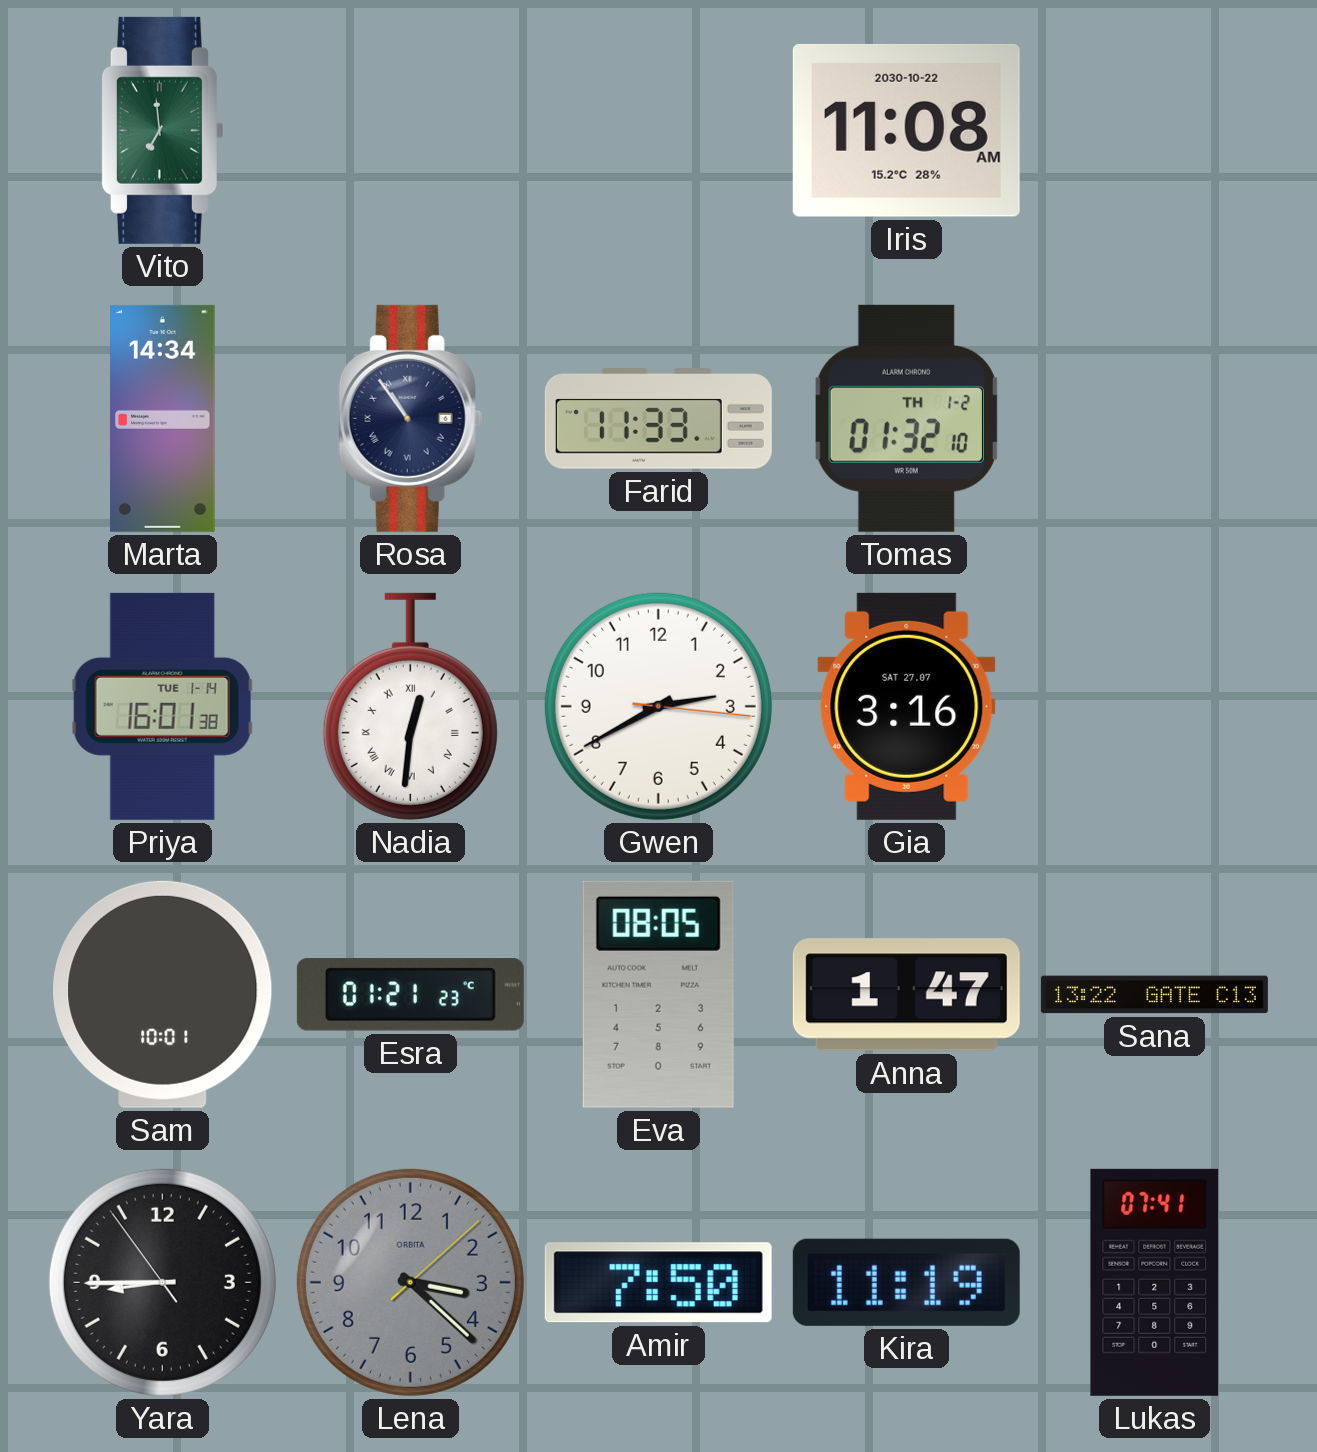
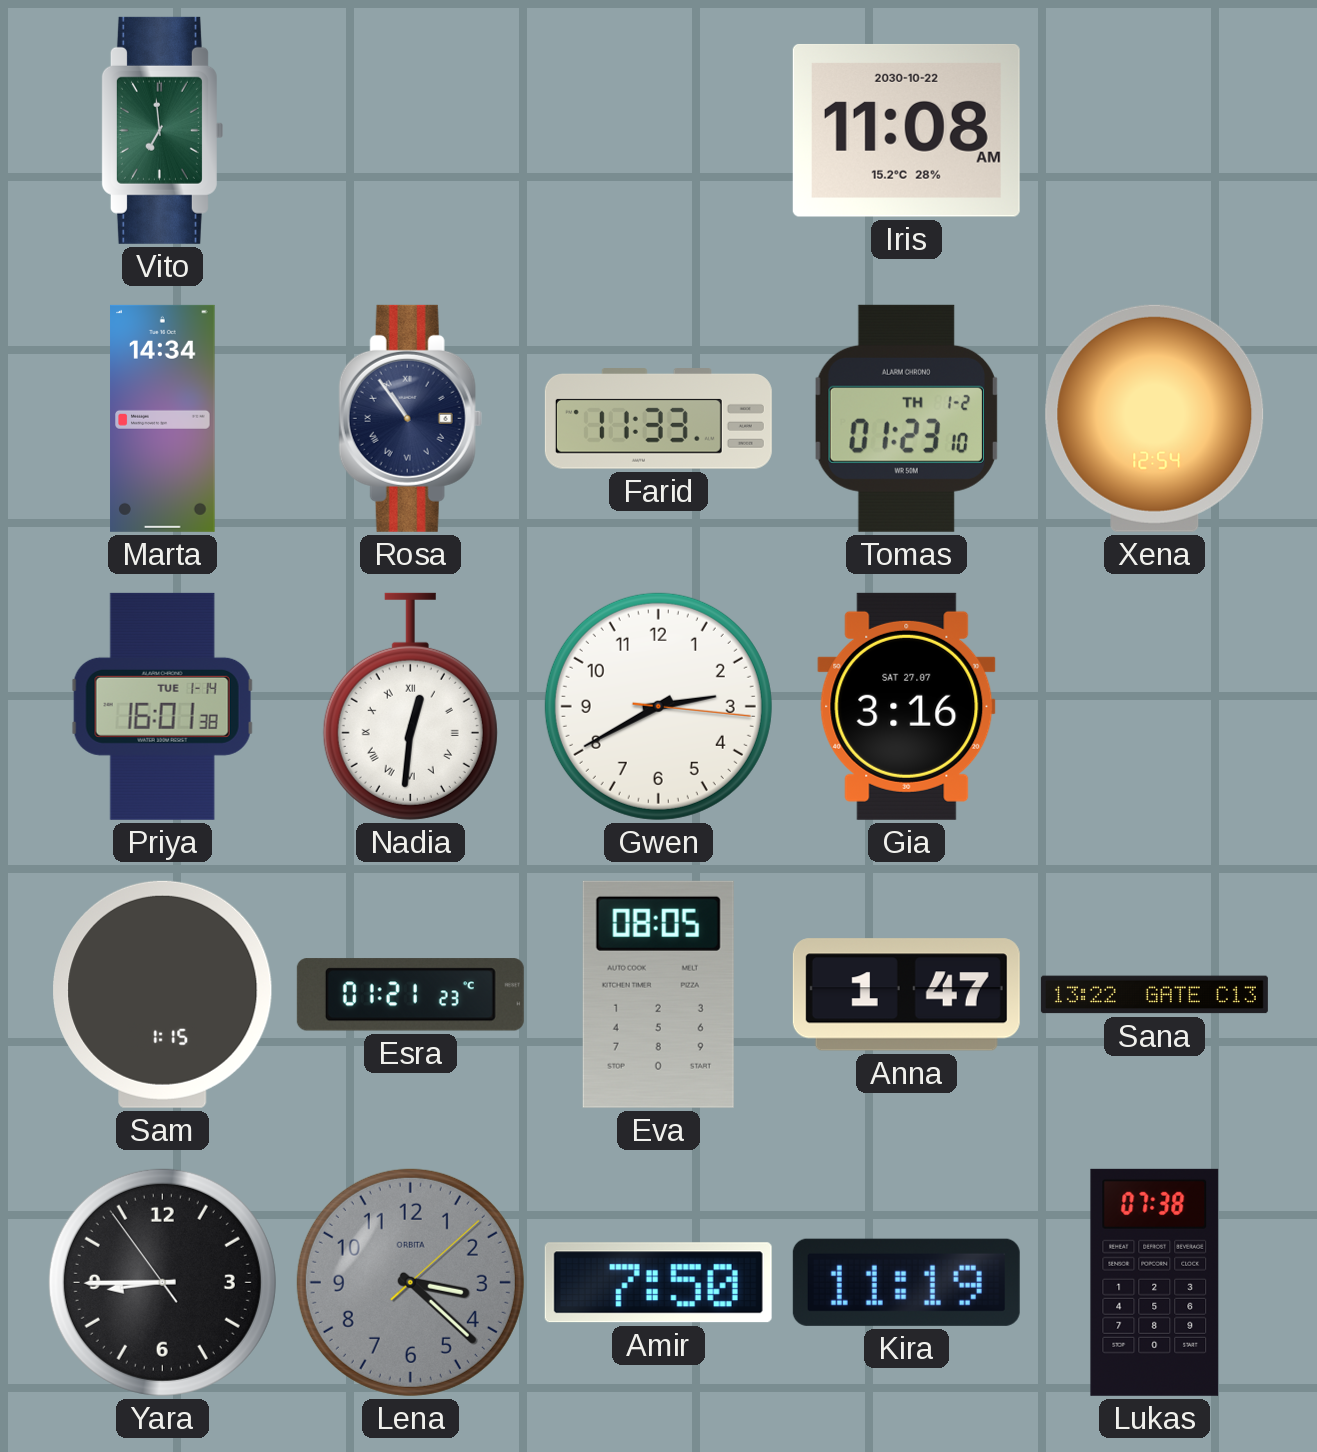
Tomas: 01:32 -> 01:23
Xena: none -> 12:54
Sam: 10:01 -> 1:15
Lukas: 07:41 -> 07:38
